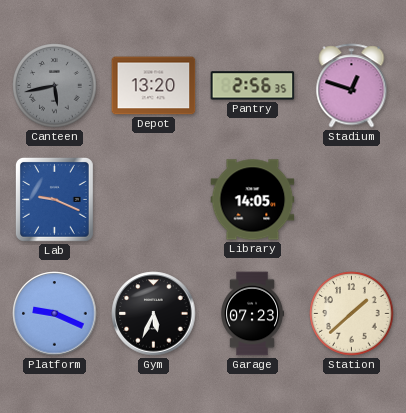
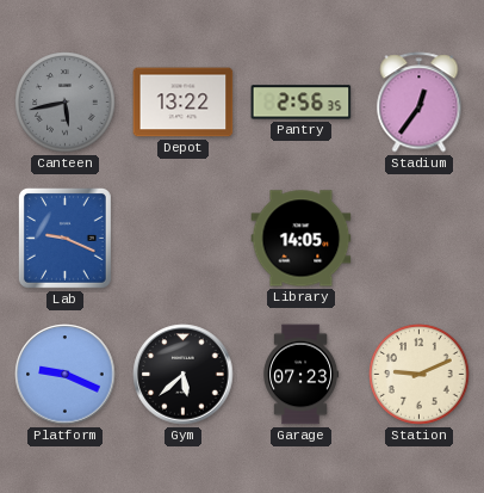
Depot: 13:20 -> 13:22
Stadium: 12:48 -> 12:36
Gym: 5:34 -> 5:38
Station: 1:38 -> 9:11
